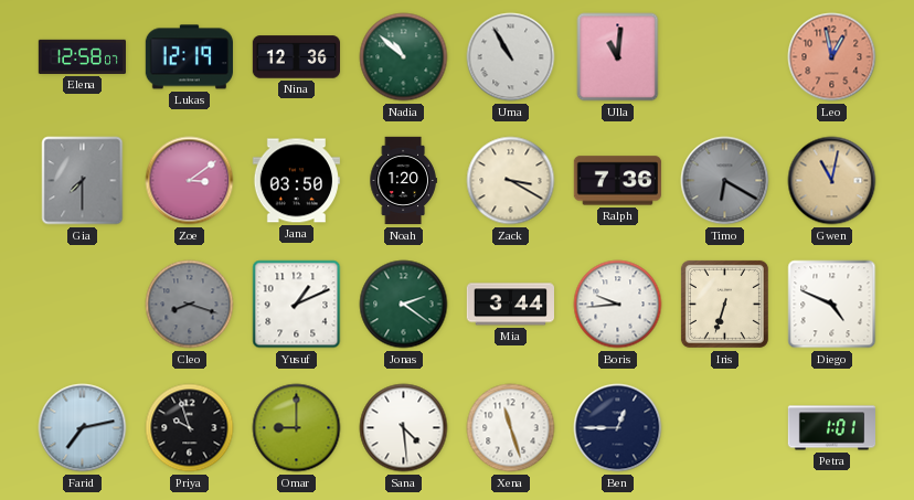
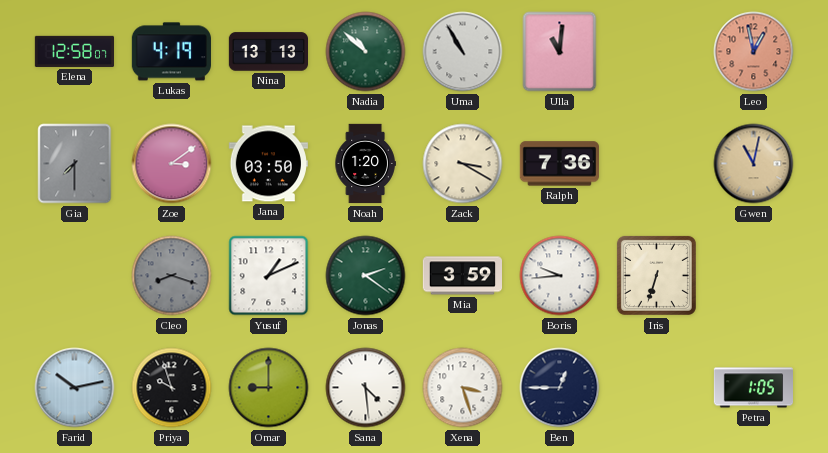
Lukas: 12:19 -> 4:19
Nina: 12:36 -> 13:13
Timo: 6:20 -> none
Mia: 3:44 -> 3:59
Diego: 4:49 -> none
Farid: 7:13 -> 10:13
Xena: 11:27 -> 3:27
Petra: 1:01 -> 1:05
